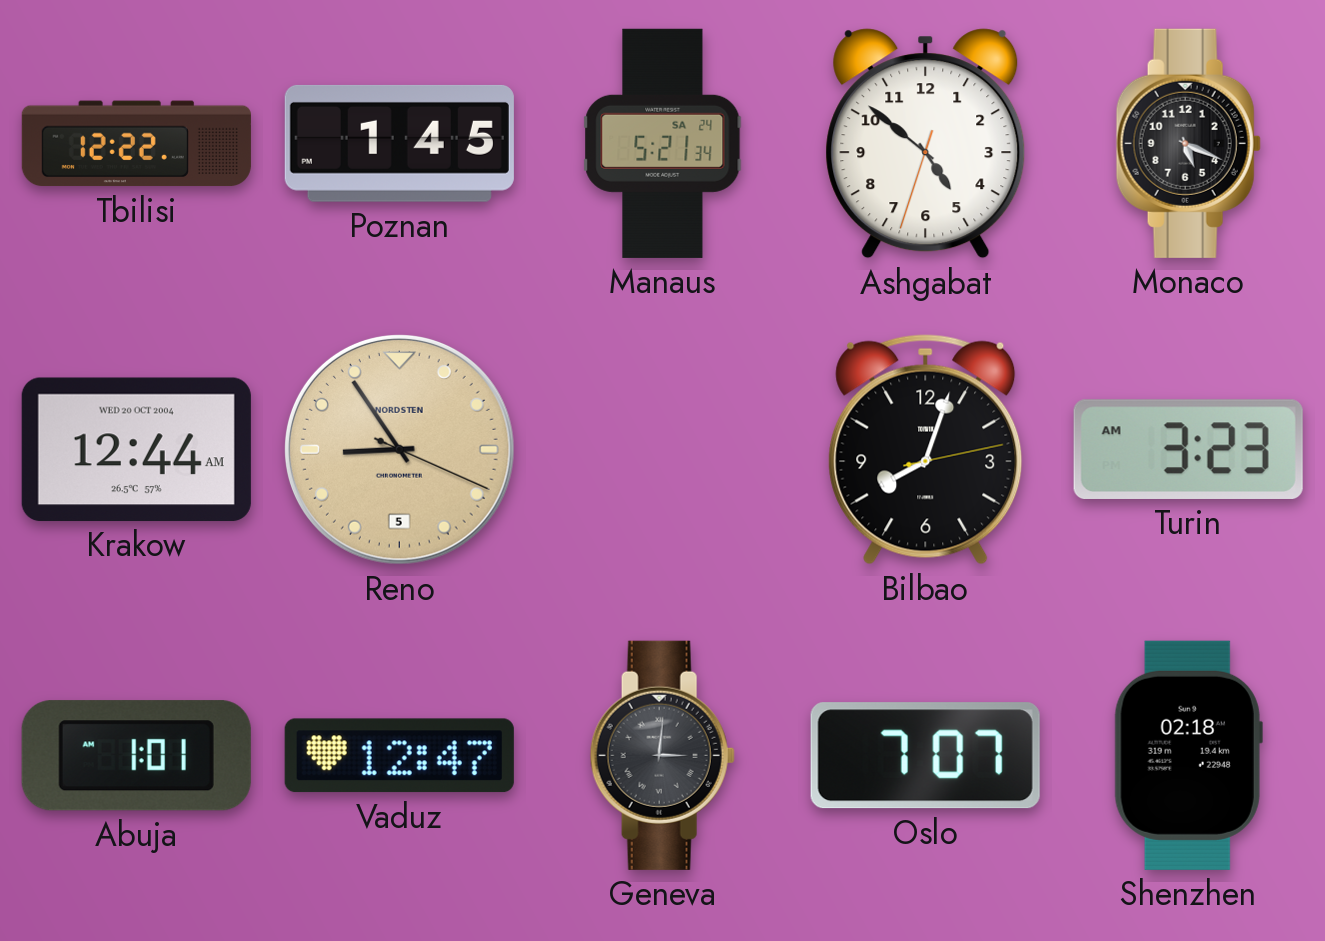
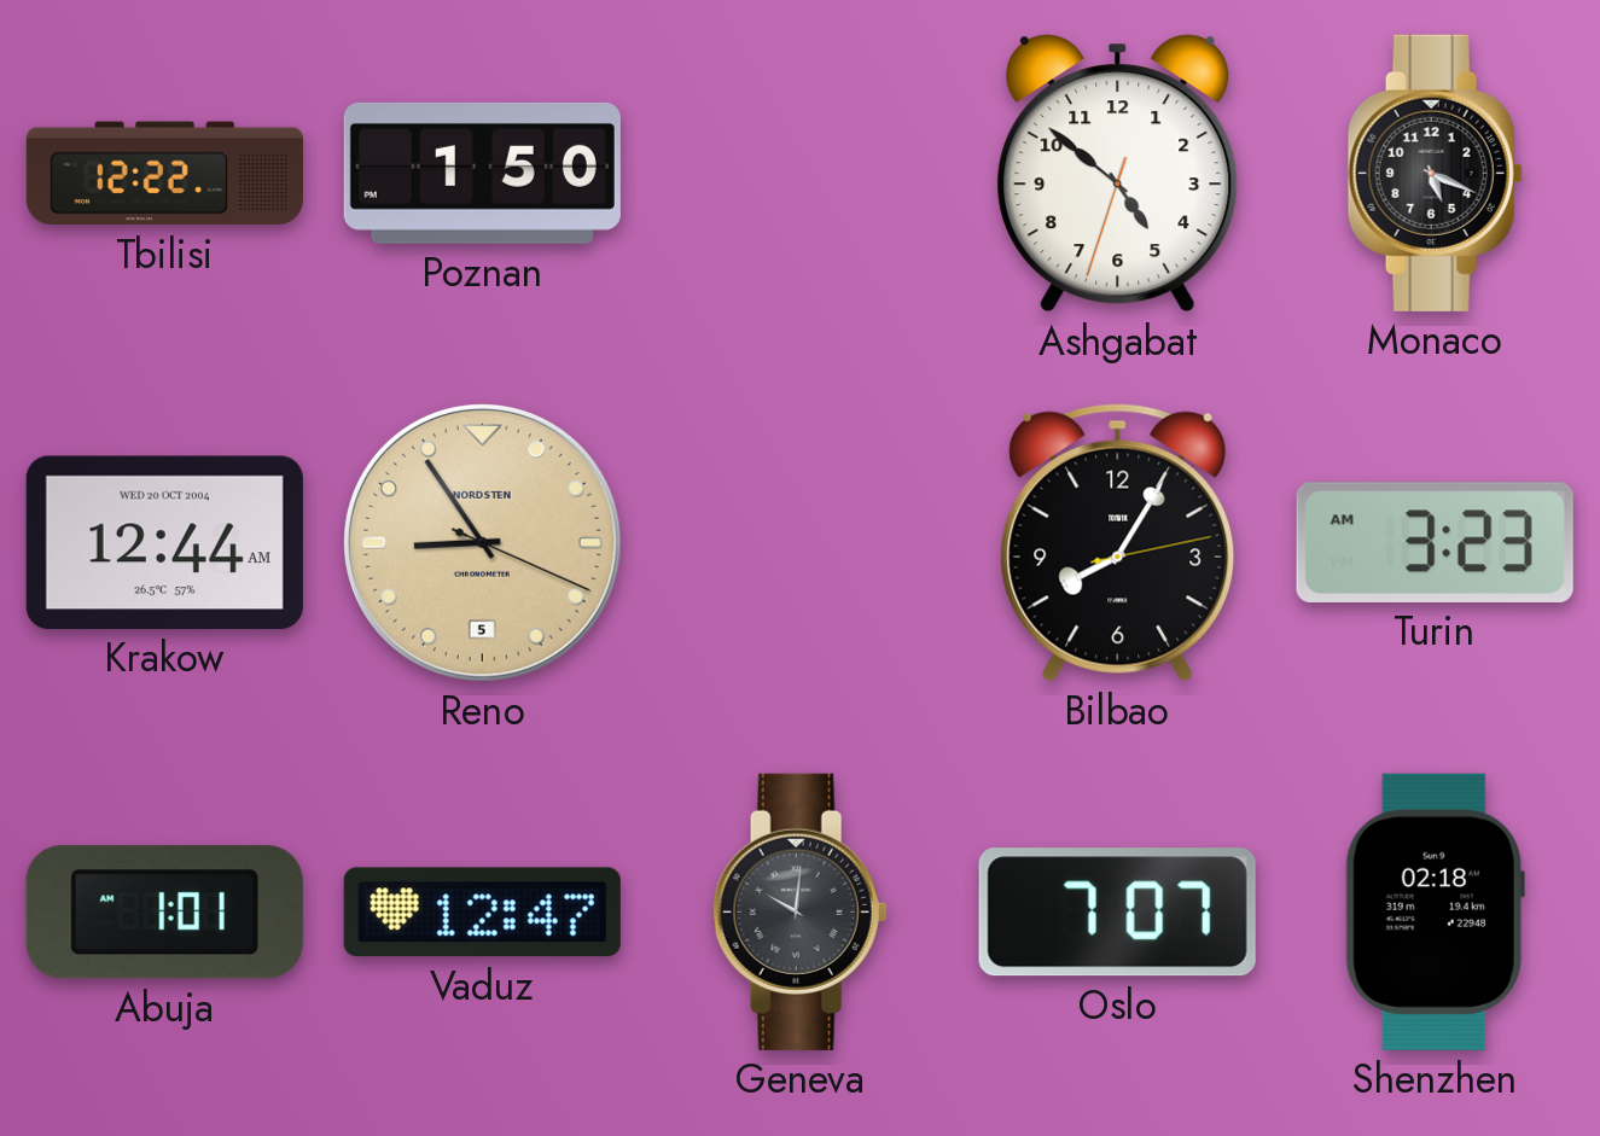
Poznan: 1:45 -> 1:50
Manaus: 5:21 -> none
Bilbao: 8:03 -> 8:05
Geneva: 3:01 -> 10:01
